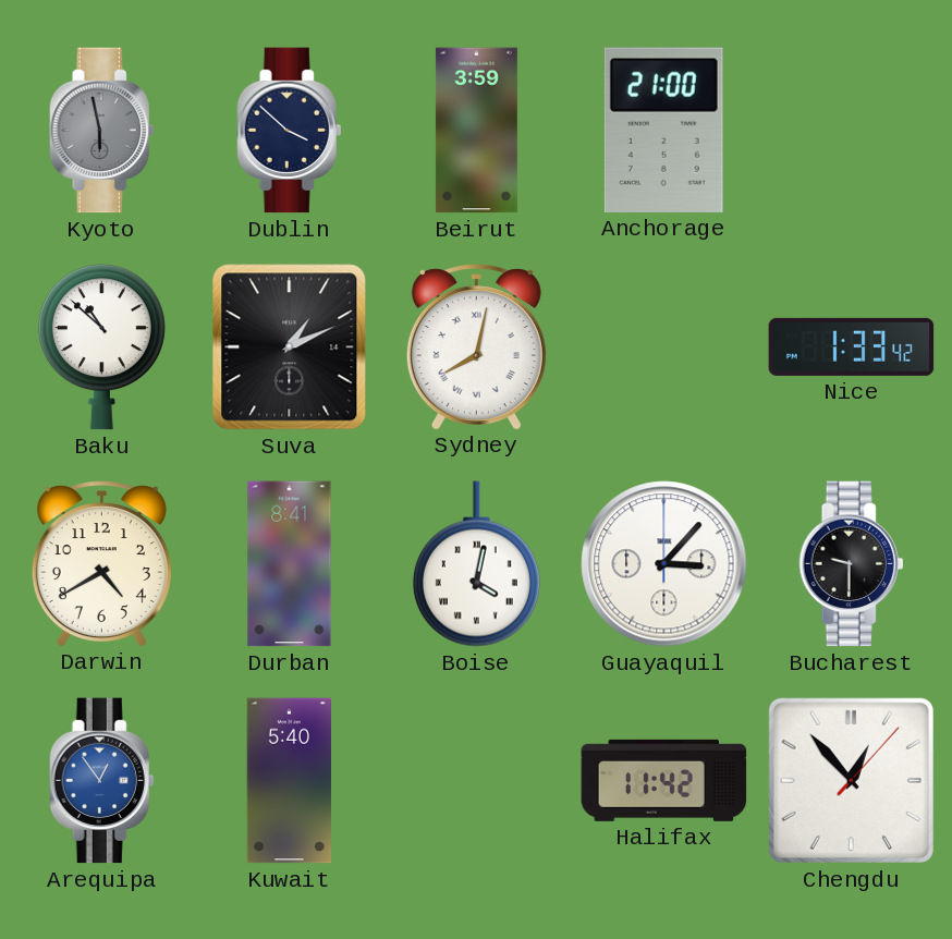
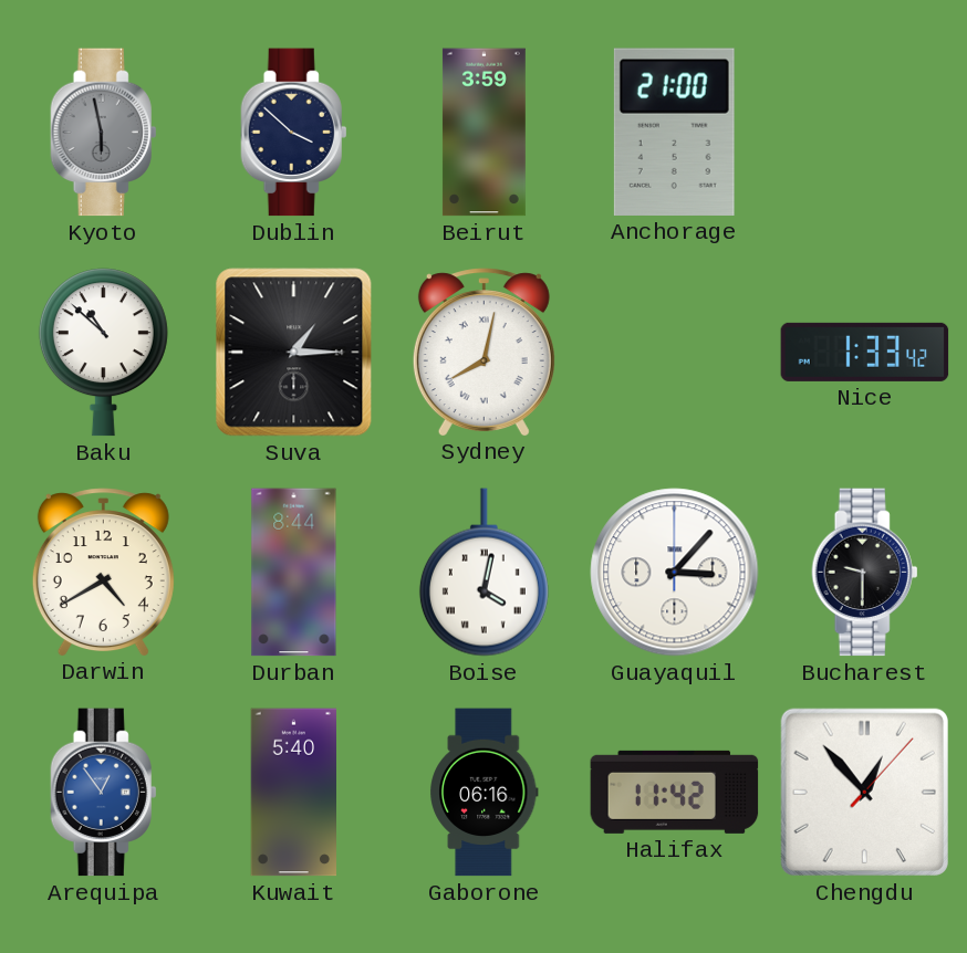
Suva: 1:11 -> 1:15
Durban: 8:41 -> 8:44
Gaborone: none -> 06:16
